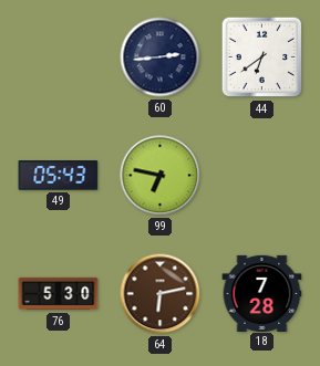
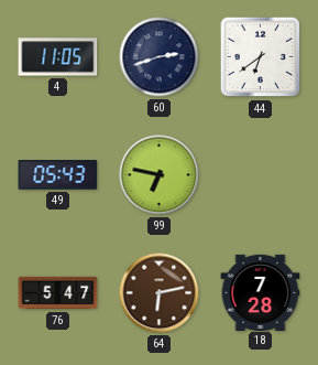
4: none -> 11:05
60: 2:44 -> 2:42
76: 5:30 -> 5:47
